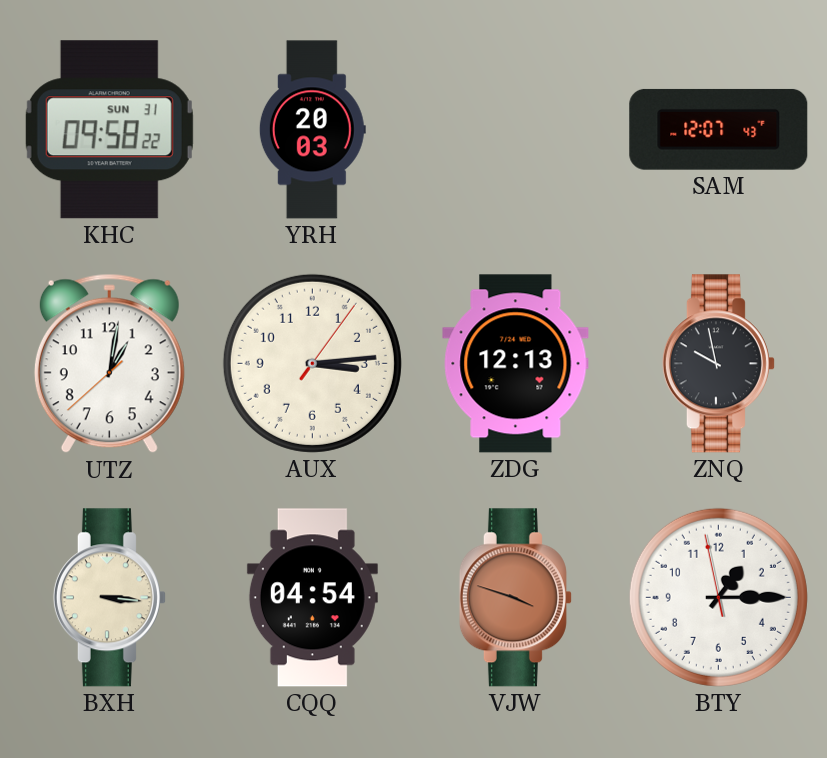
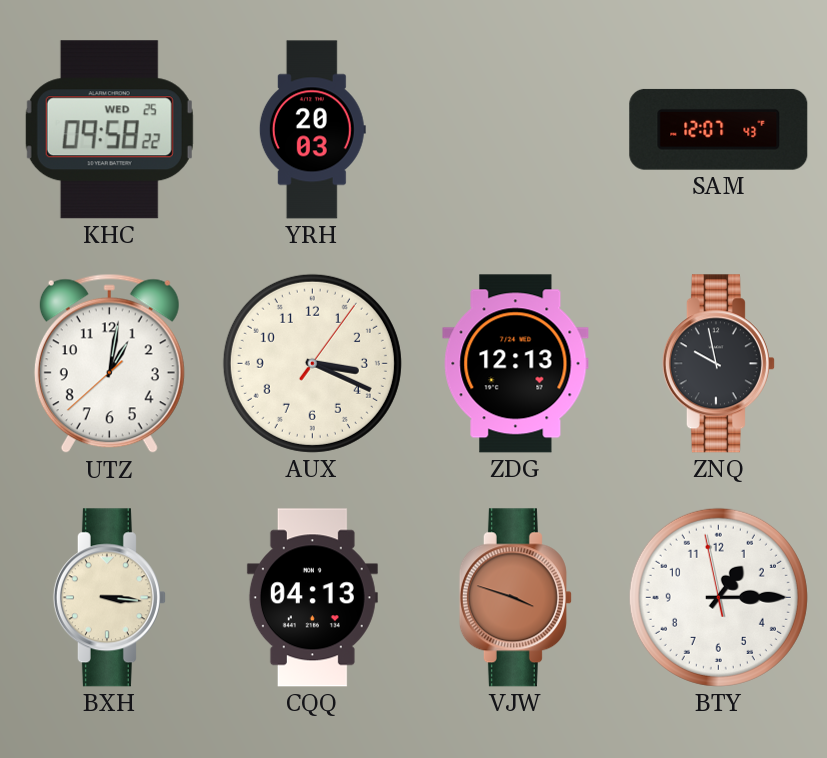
KHC date: SUN 31 -> WED 25
AUX: 3:14 -> 3:19
CQQ: 04:54 -> 04:13
